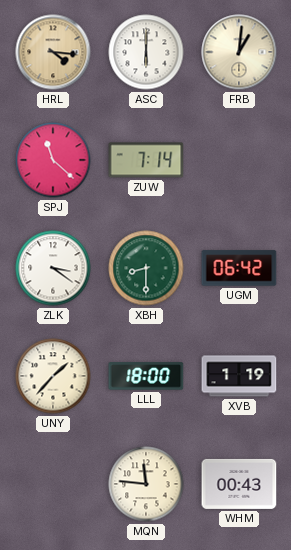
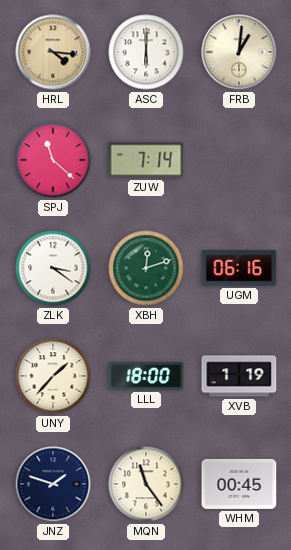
XBH: 8:30 -> 12:12
UGM: 06:42 -> 06:16
JNZ: none -> 1:48
MQN: 11:46 -> 11:24
WHM: 00:43 -> 00:45
